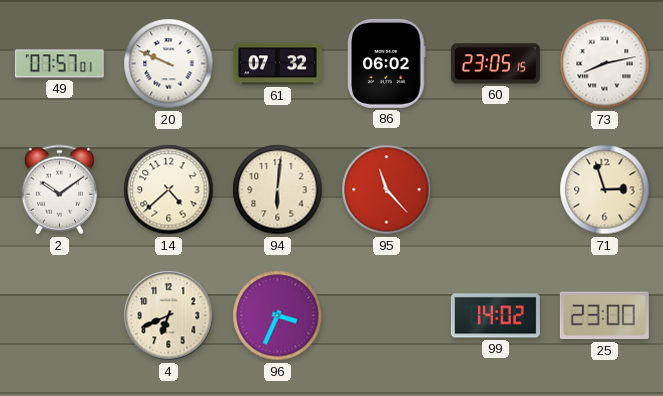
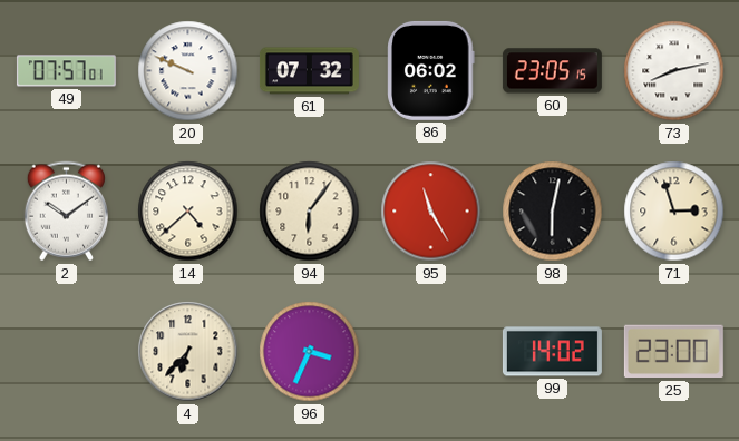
94: 6:01 -> 6:06
95: 11:23 -> 11:25
98: none -> 6:02
4: 6:41 -> 6:37
